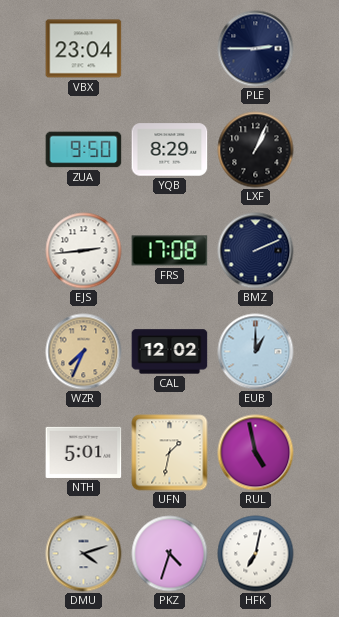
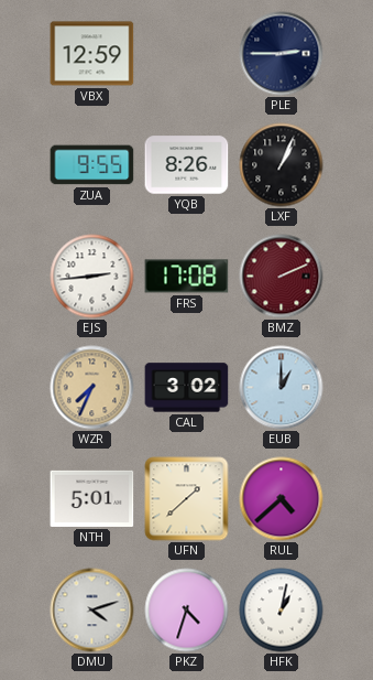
VBX: 23:04 -> 12:59
ZUA: 9:50 -> 9:55
YQB: 8:29 -> 8:26
BMZ dial: navy -> burgundy
CAL: 12:02 -> 3:02
UFN: 1:32 -> 1:38
RUL: 4:58 -> 4:38
HFK: 7:02 -> 1:02
